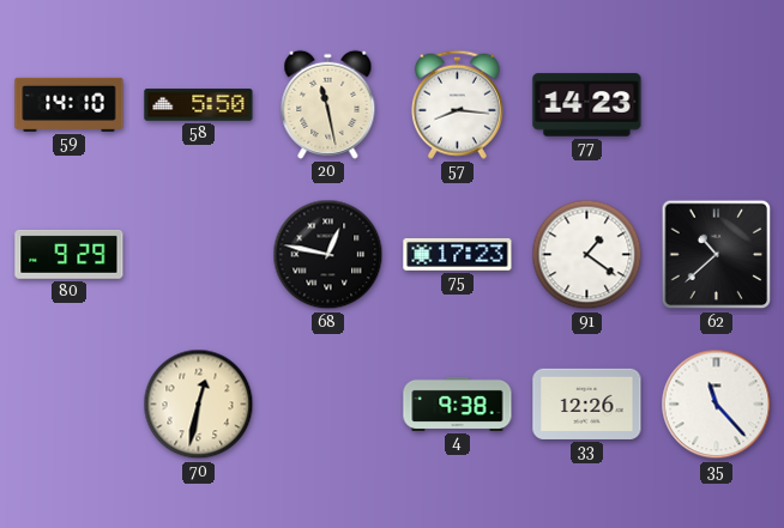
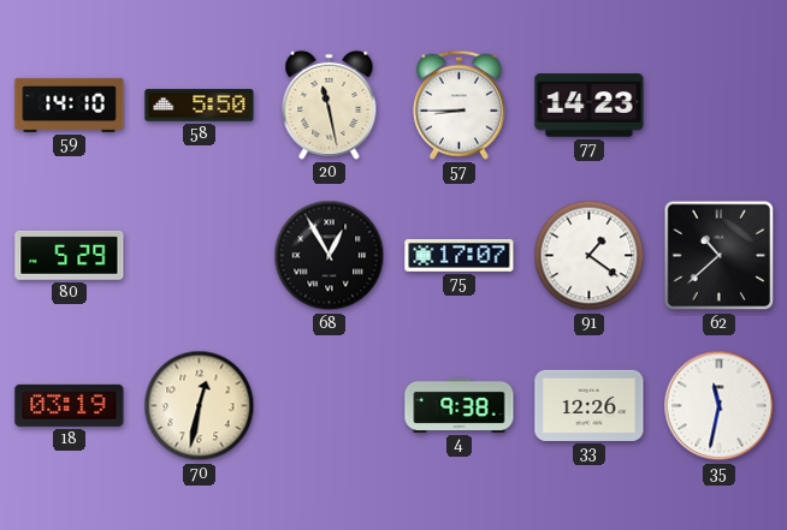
57: 8:16 -> 8:45
80: 9:29 -> 5:29
68: 12:47 -> 12:55
75: 17:23 -> 17:07
18: none -> 03:19
35: 11:23 -> 11:32
